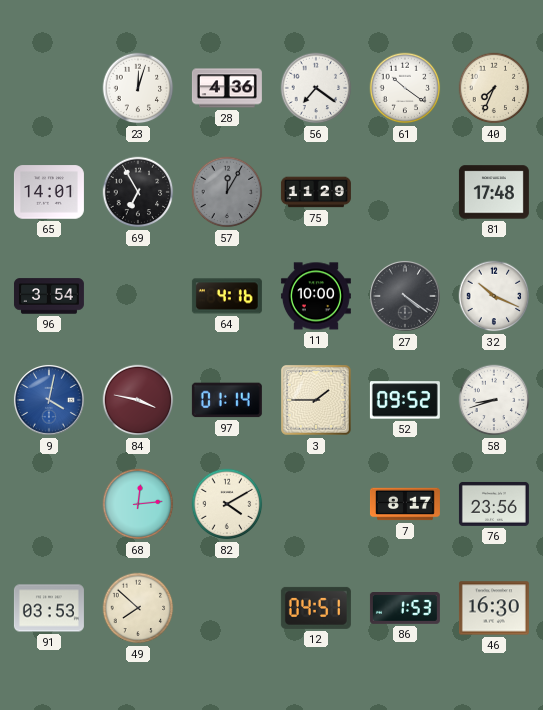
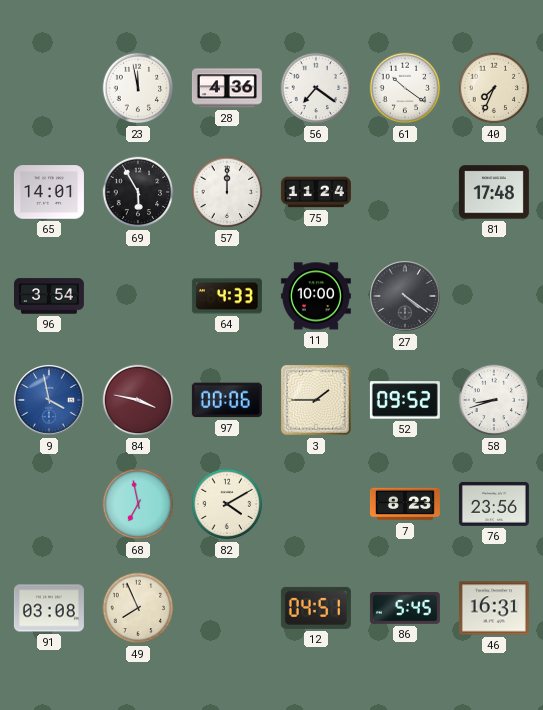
23: 12:03 -> 11:58
69: 6:55 -> 5:55
57: 12:05 -> 12:00
57 dial: grey -> white
75: 11:29 -> 11:24
64: 4:16 -> 4:33
32: 10:19 -> none
9: 4:02 -> 3:58
97: 01:14 -> 00:06
68: 12:14 -> 6:58
7: 8:17 -> 8:23
91: 03:53 -> 03:08
49: 7:52 -> 7:56
86: 1:53 -> 5:45
46: 16:30 -> 16:31
